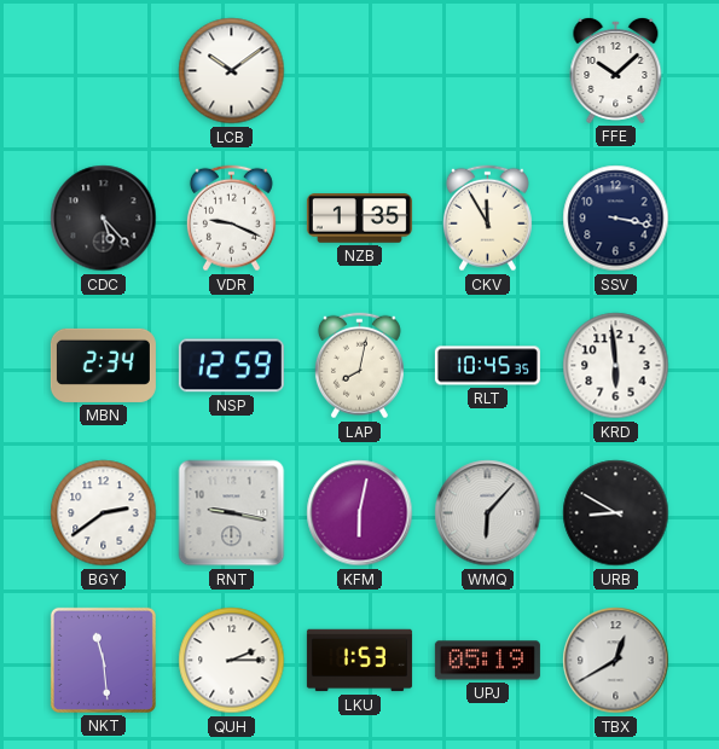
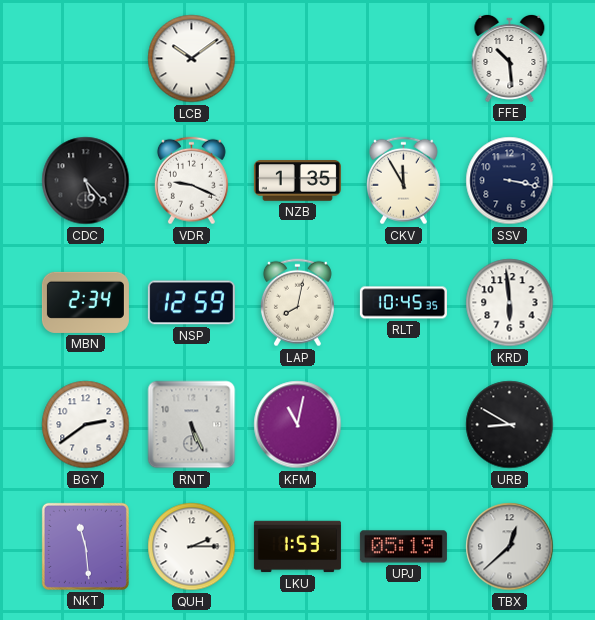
FFE: 10:08 -> 10:29
RNT: 9:17 -> 5:26
KFM: 6:02 -> 11:02
WMQ: 6:07 -> none
TBX: 12:40 -> 12:38
